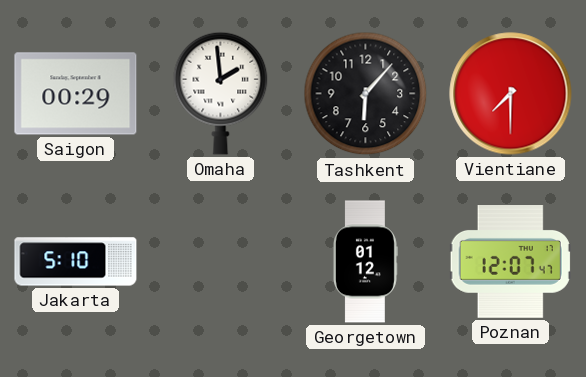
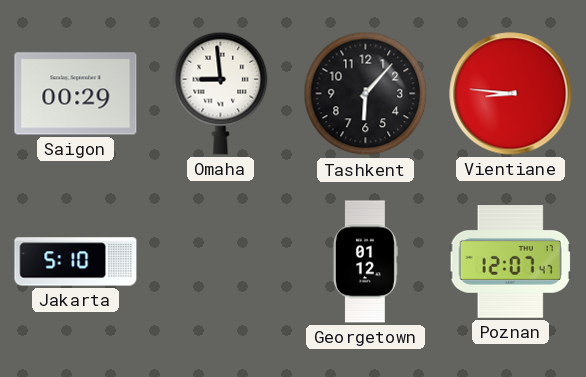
Omaha: 1:59 -> 8:59
Vientiane: 7:30 -> 8:46
